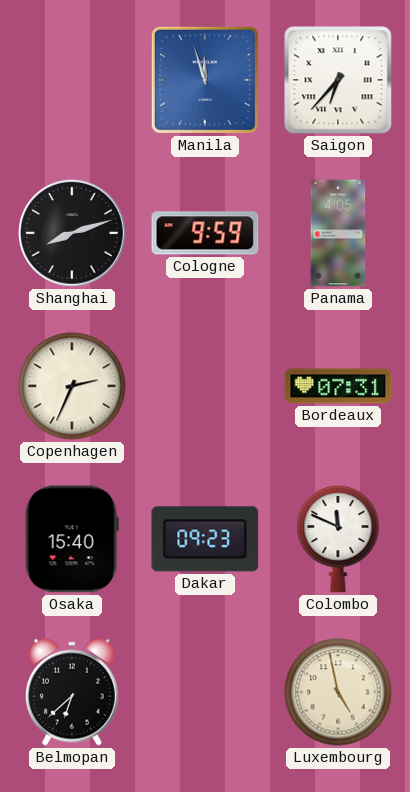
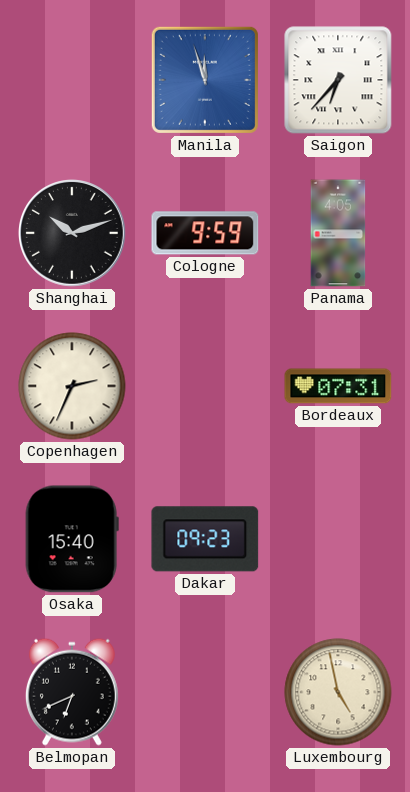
Shanghai: 8:12 -> 10:12
Colombo: 11:49 -> none
Belmopan: 6:38 -> 6:41
